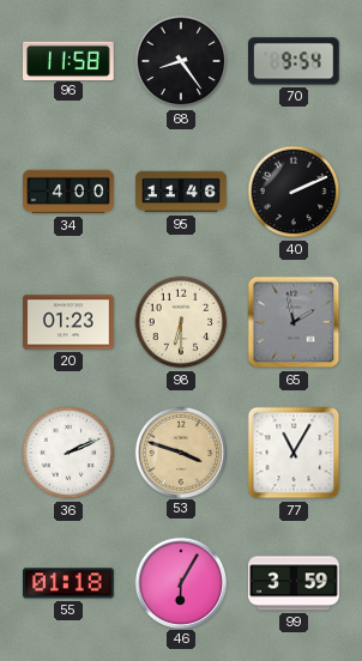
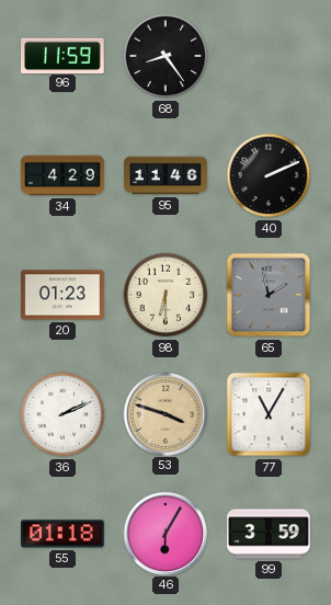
96: 11:58 -> 11:59
70: 9:54 -> none
34: 4:00 -> 4:29
